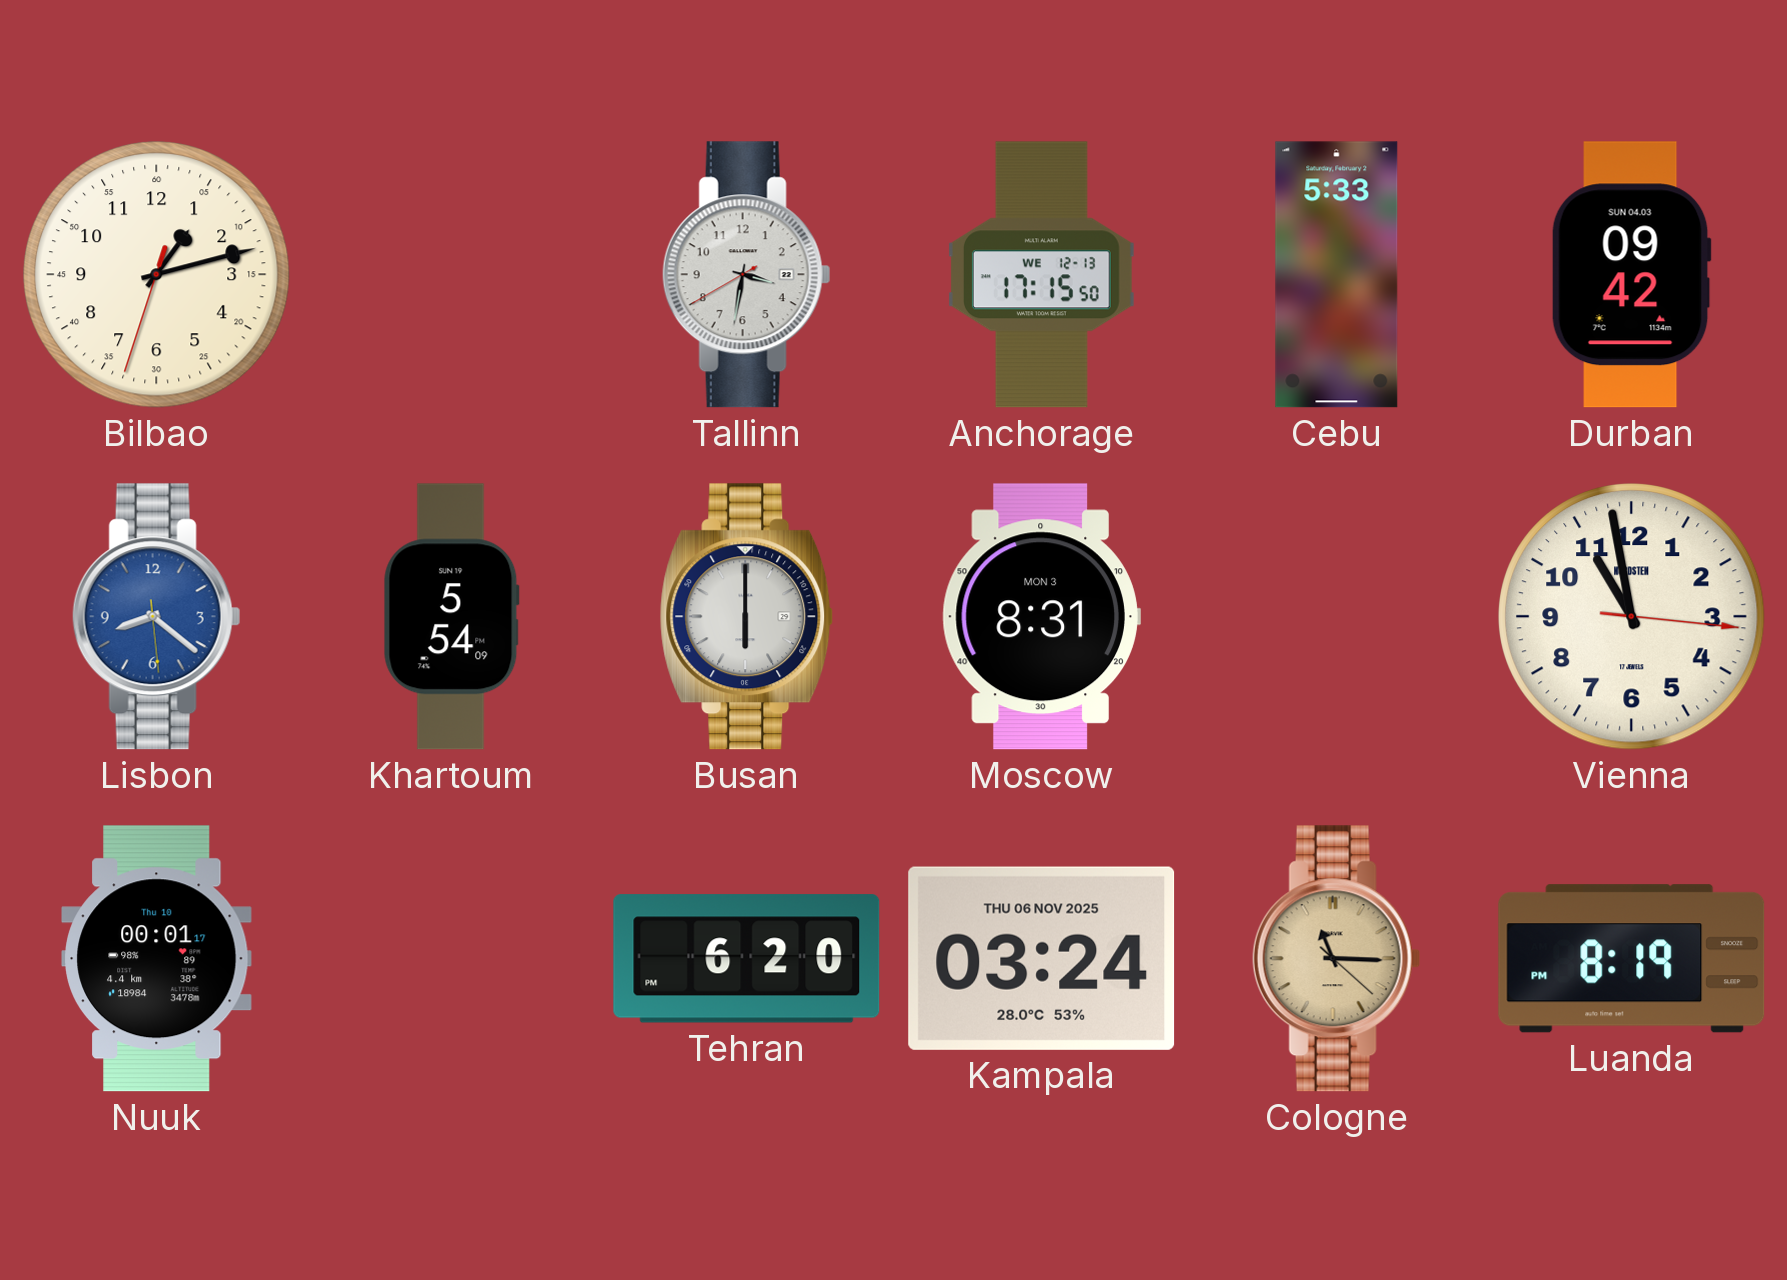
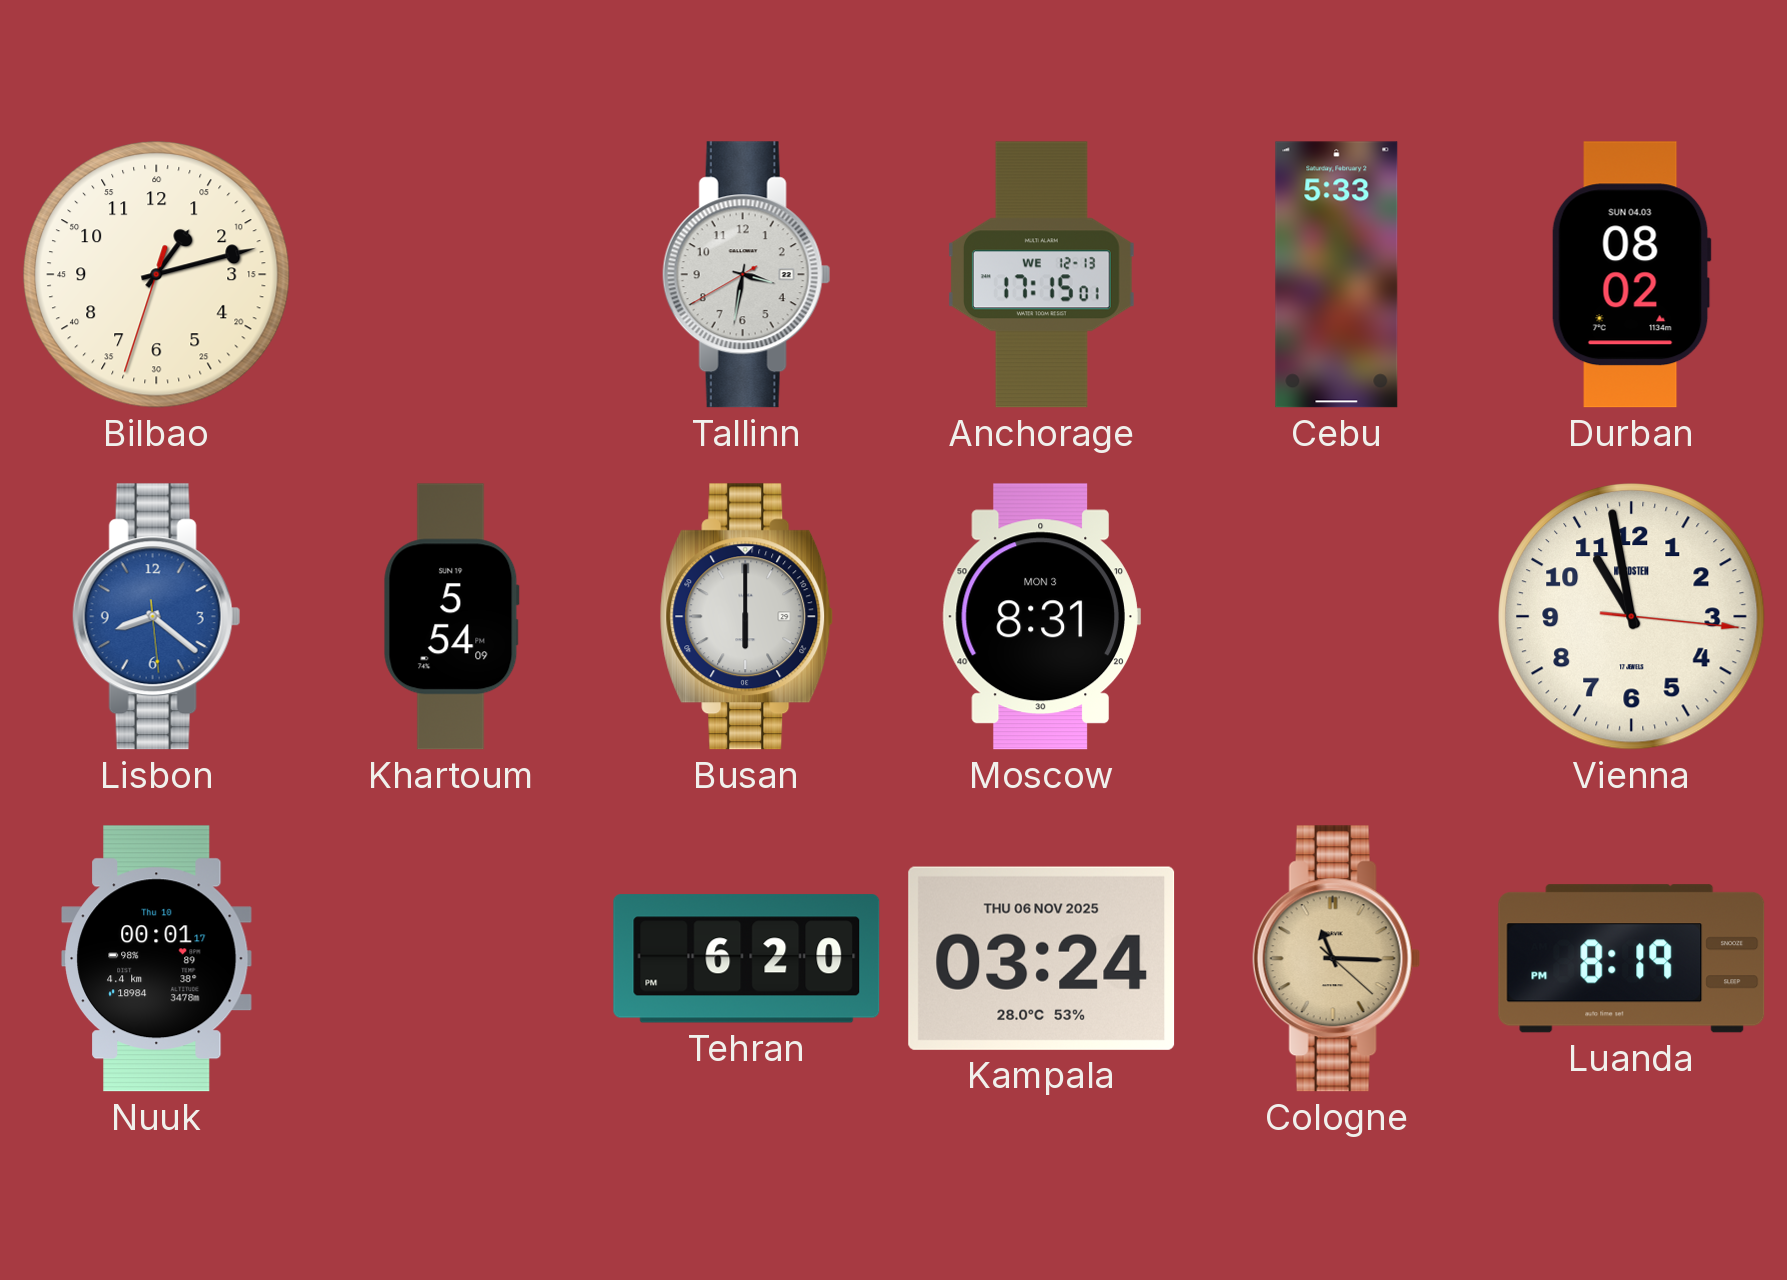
Anchorage: 17:15:50 -> 17:15:01
Durban: 09:42 -> 08:02
